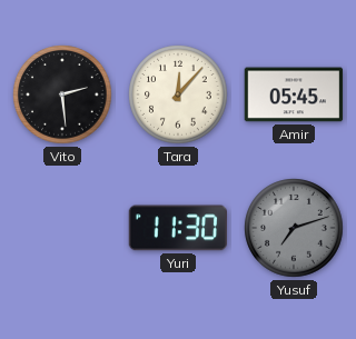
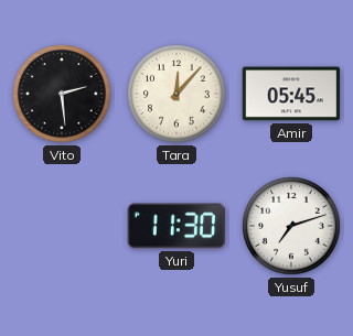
Yusuf dial: grey -> white
